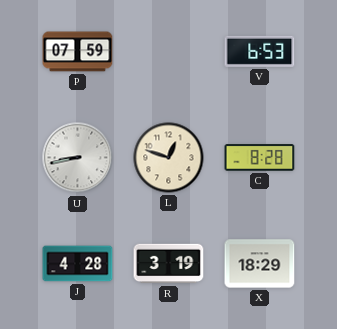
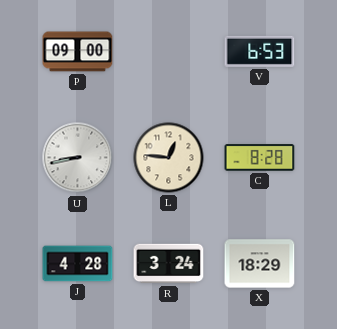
P: 07:59 -> 09:00
L: 12:48 -> 12:46
R: 3:19 -> 3:24
